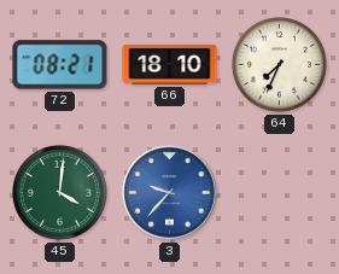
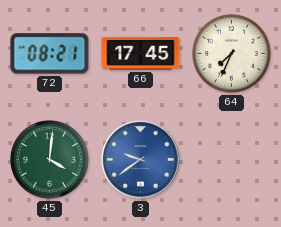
66: 18:10 -> 17:45
3: 9:37 -> 9:39
